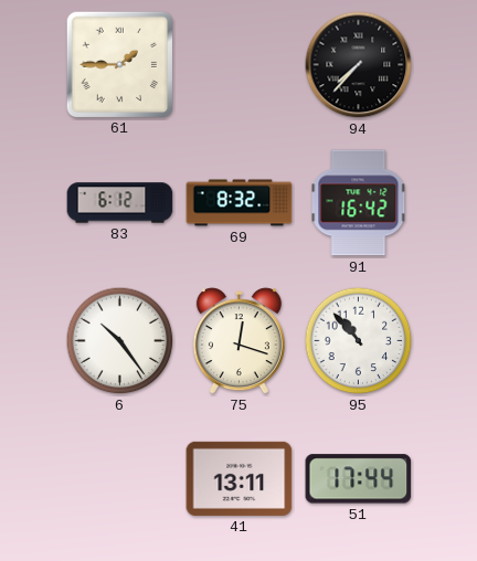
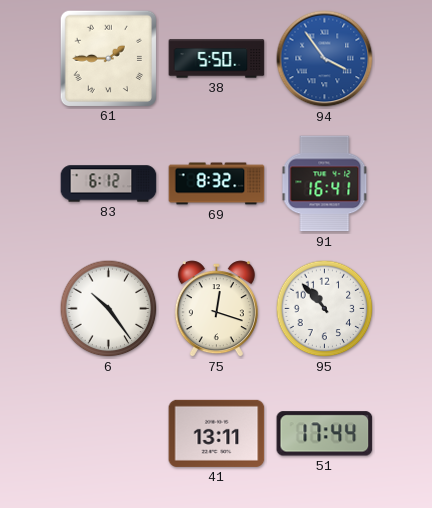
38: none -> 5:50
94: 7:37 -> 3:54
94 dial: black -> blue
91: 16:42 -> 16:41
